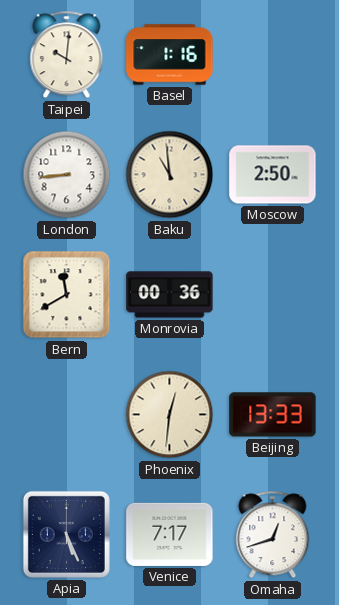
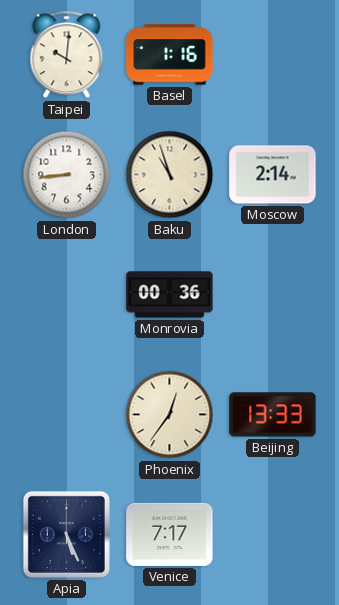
Baku: 10:59 -> 10:57
Moscow: 2:50 -> 2:14
Bern: 11:40 -> none
Phoenix: 12:31 -> 12:36
Omaha: 12:42 -> none
